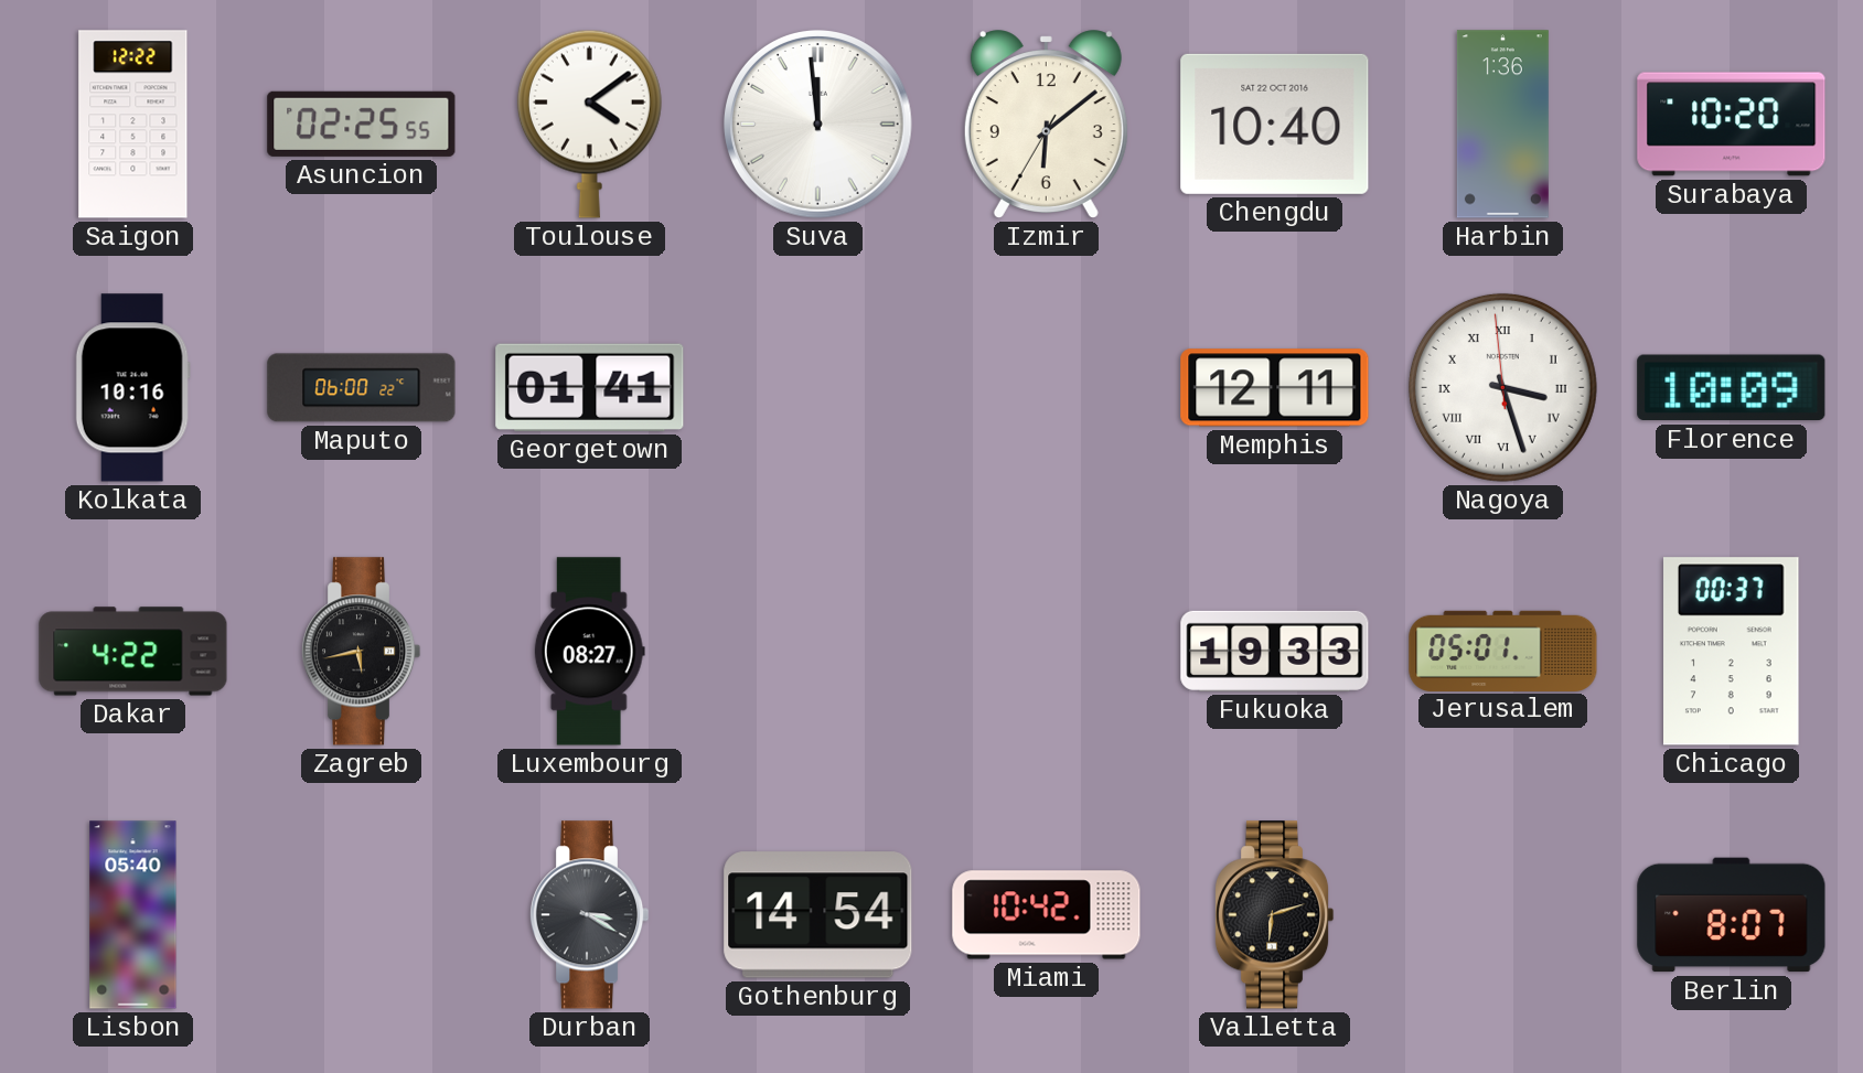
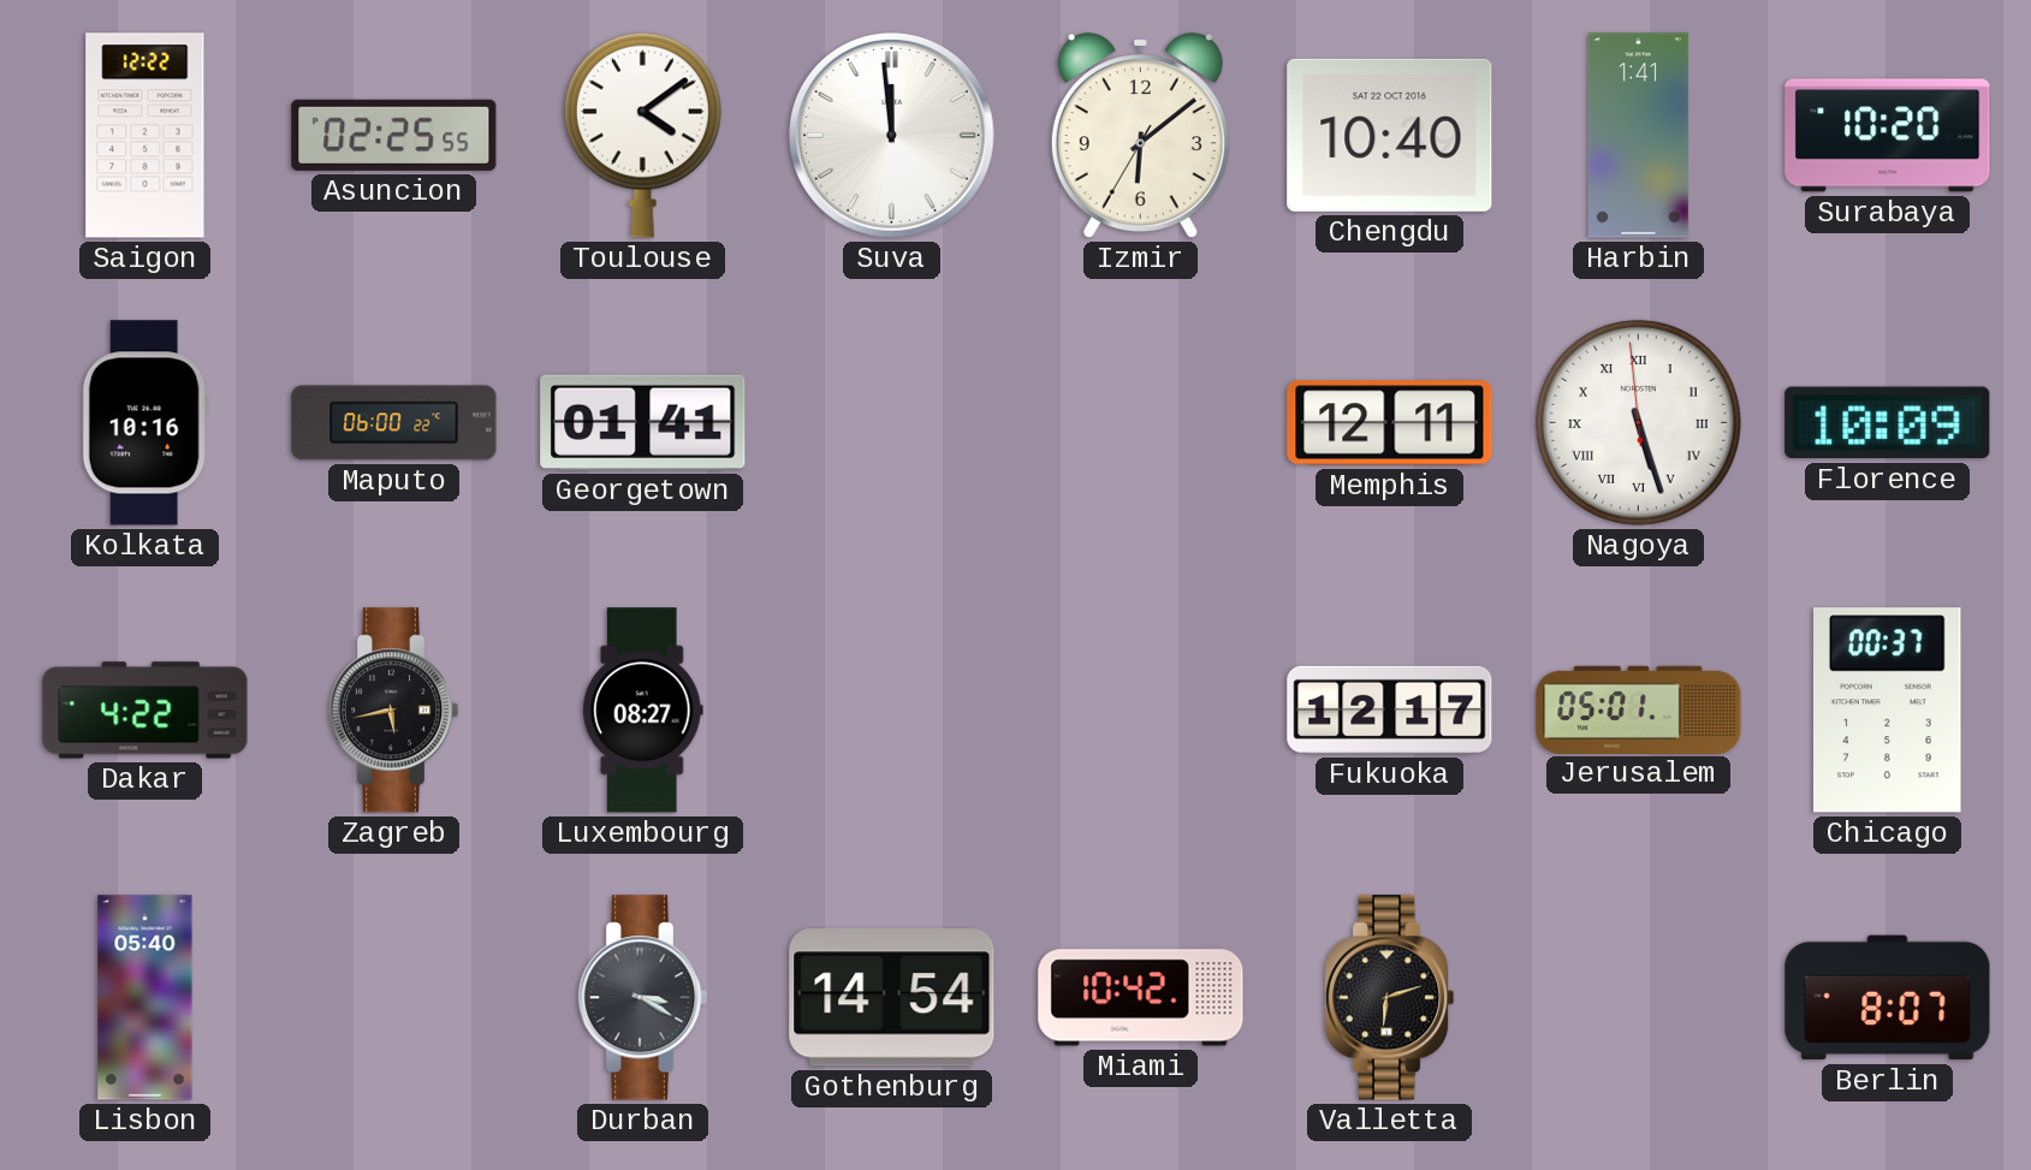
Harbin: 1:36 -> 1:41
Nagoya: 3:26 -> 5:26
Fukuoka: 19:33 -> 12:17
